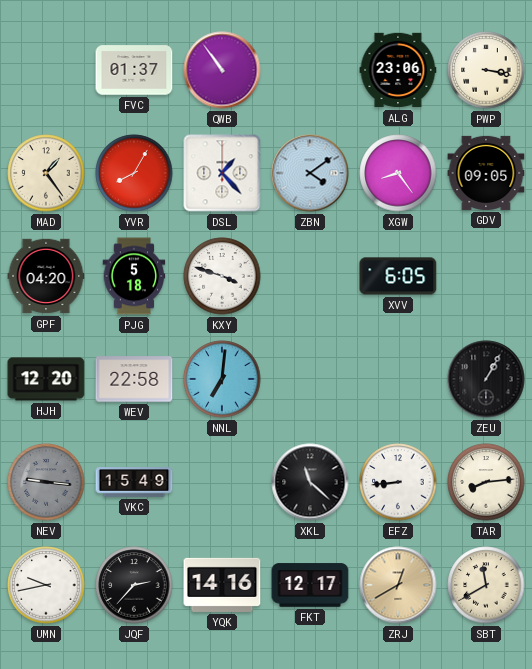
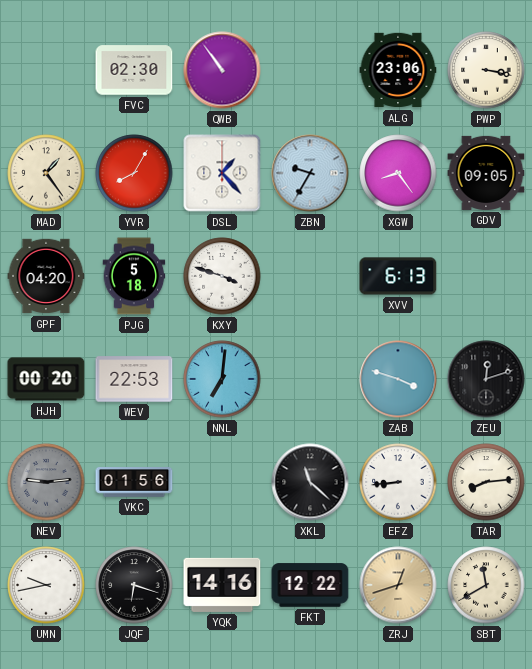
FVC: 01:37 -> 02:30
ZBN: 4:09 -> 9:35
XVV: 6:05 -> 6:13
HJH: 12:20 -> 00:20
WEV: 22:58 -> 22:53
ZAB: none -> 3:48
ZEU: 1:05 -> 12:12
NEV: 9:16 -> 9:14
VKC: 15:49 -> 01:56
JQF: 2:37 -> 6:18
FKT: 12:17 -> 12:22
ZRJ: 12:40 -> 12:42
